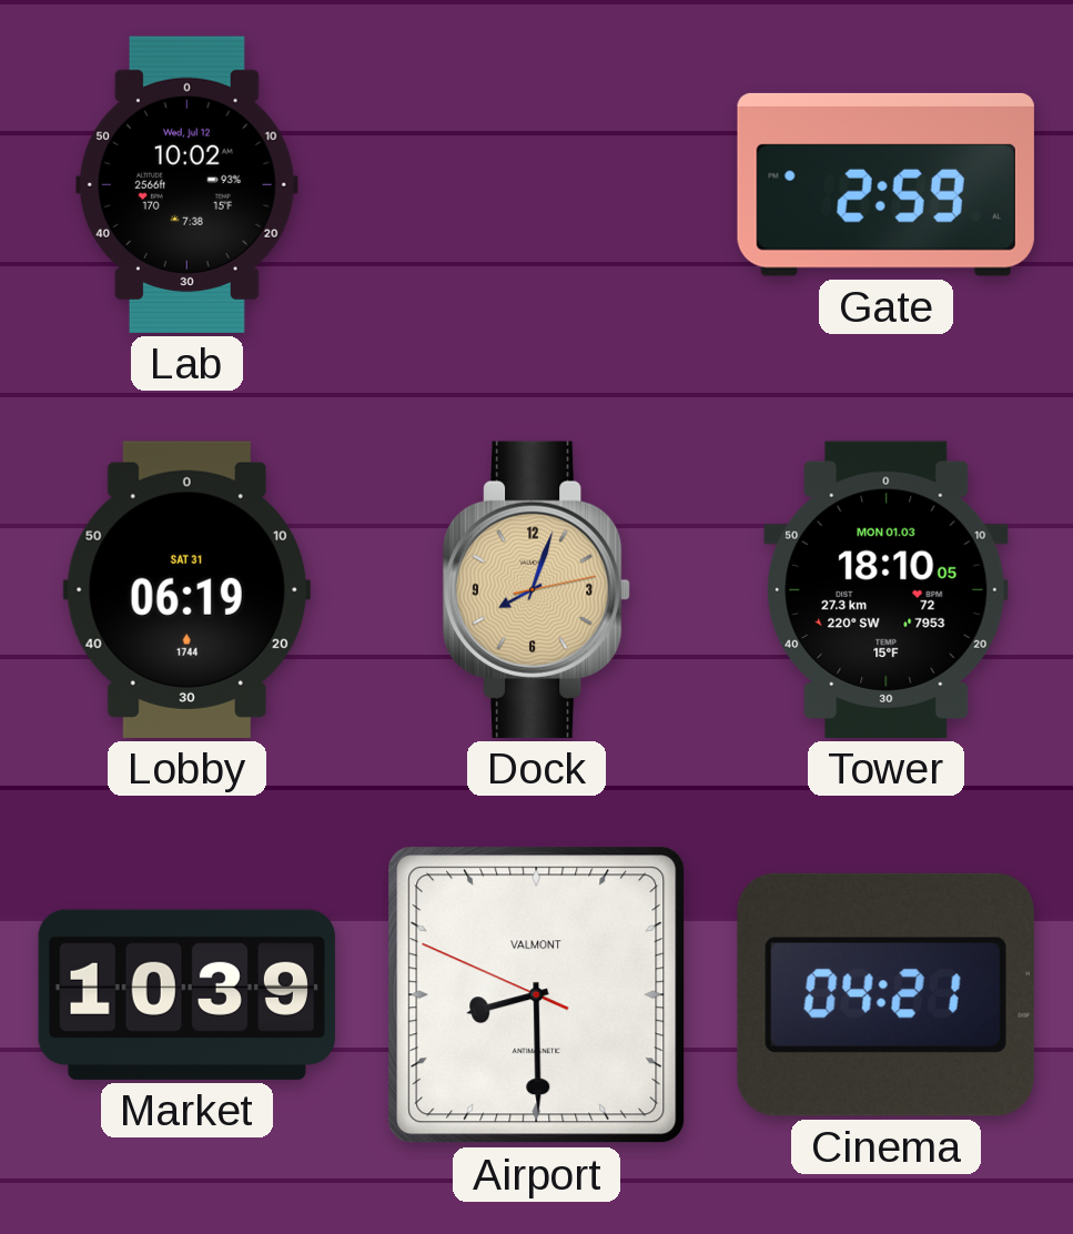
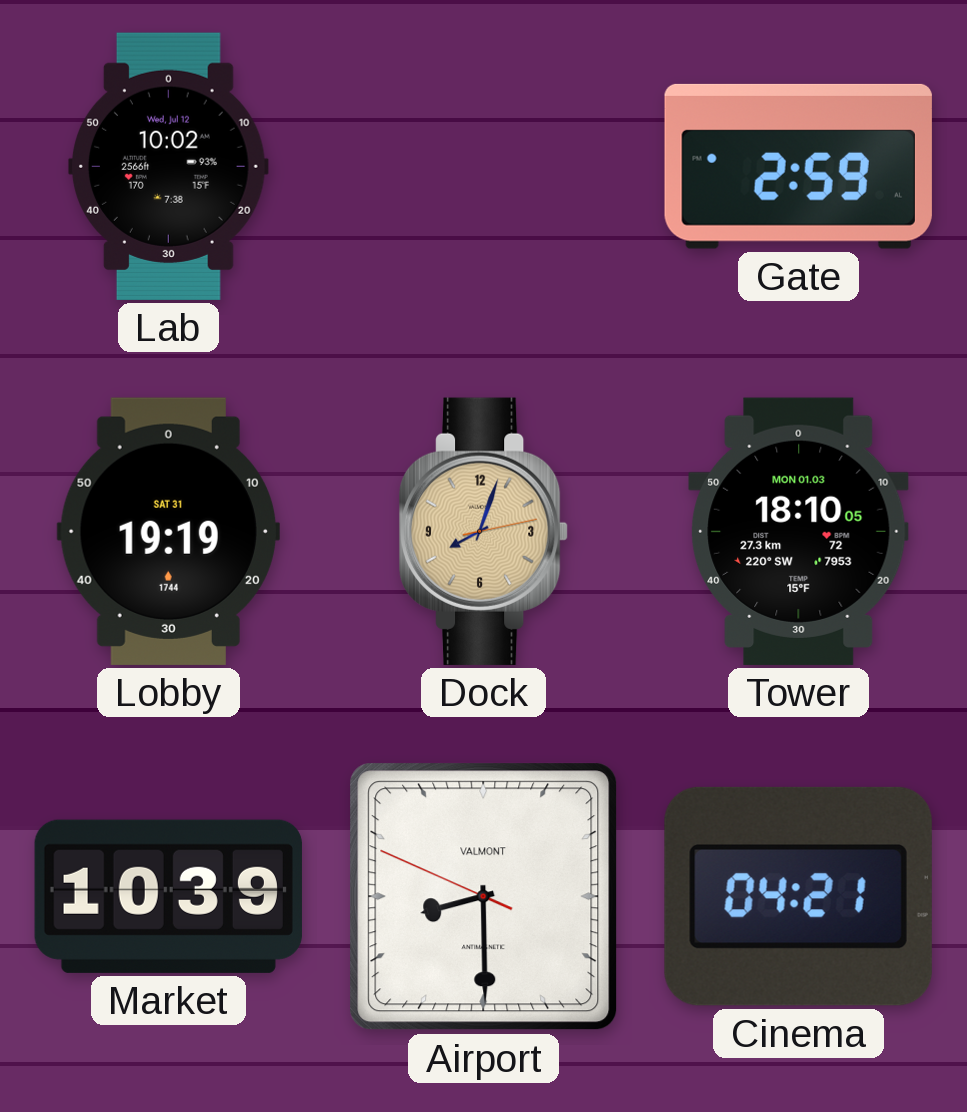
Lobby: 06:19 -> 19:19
